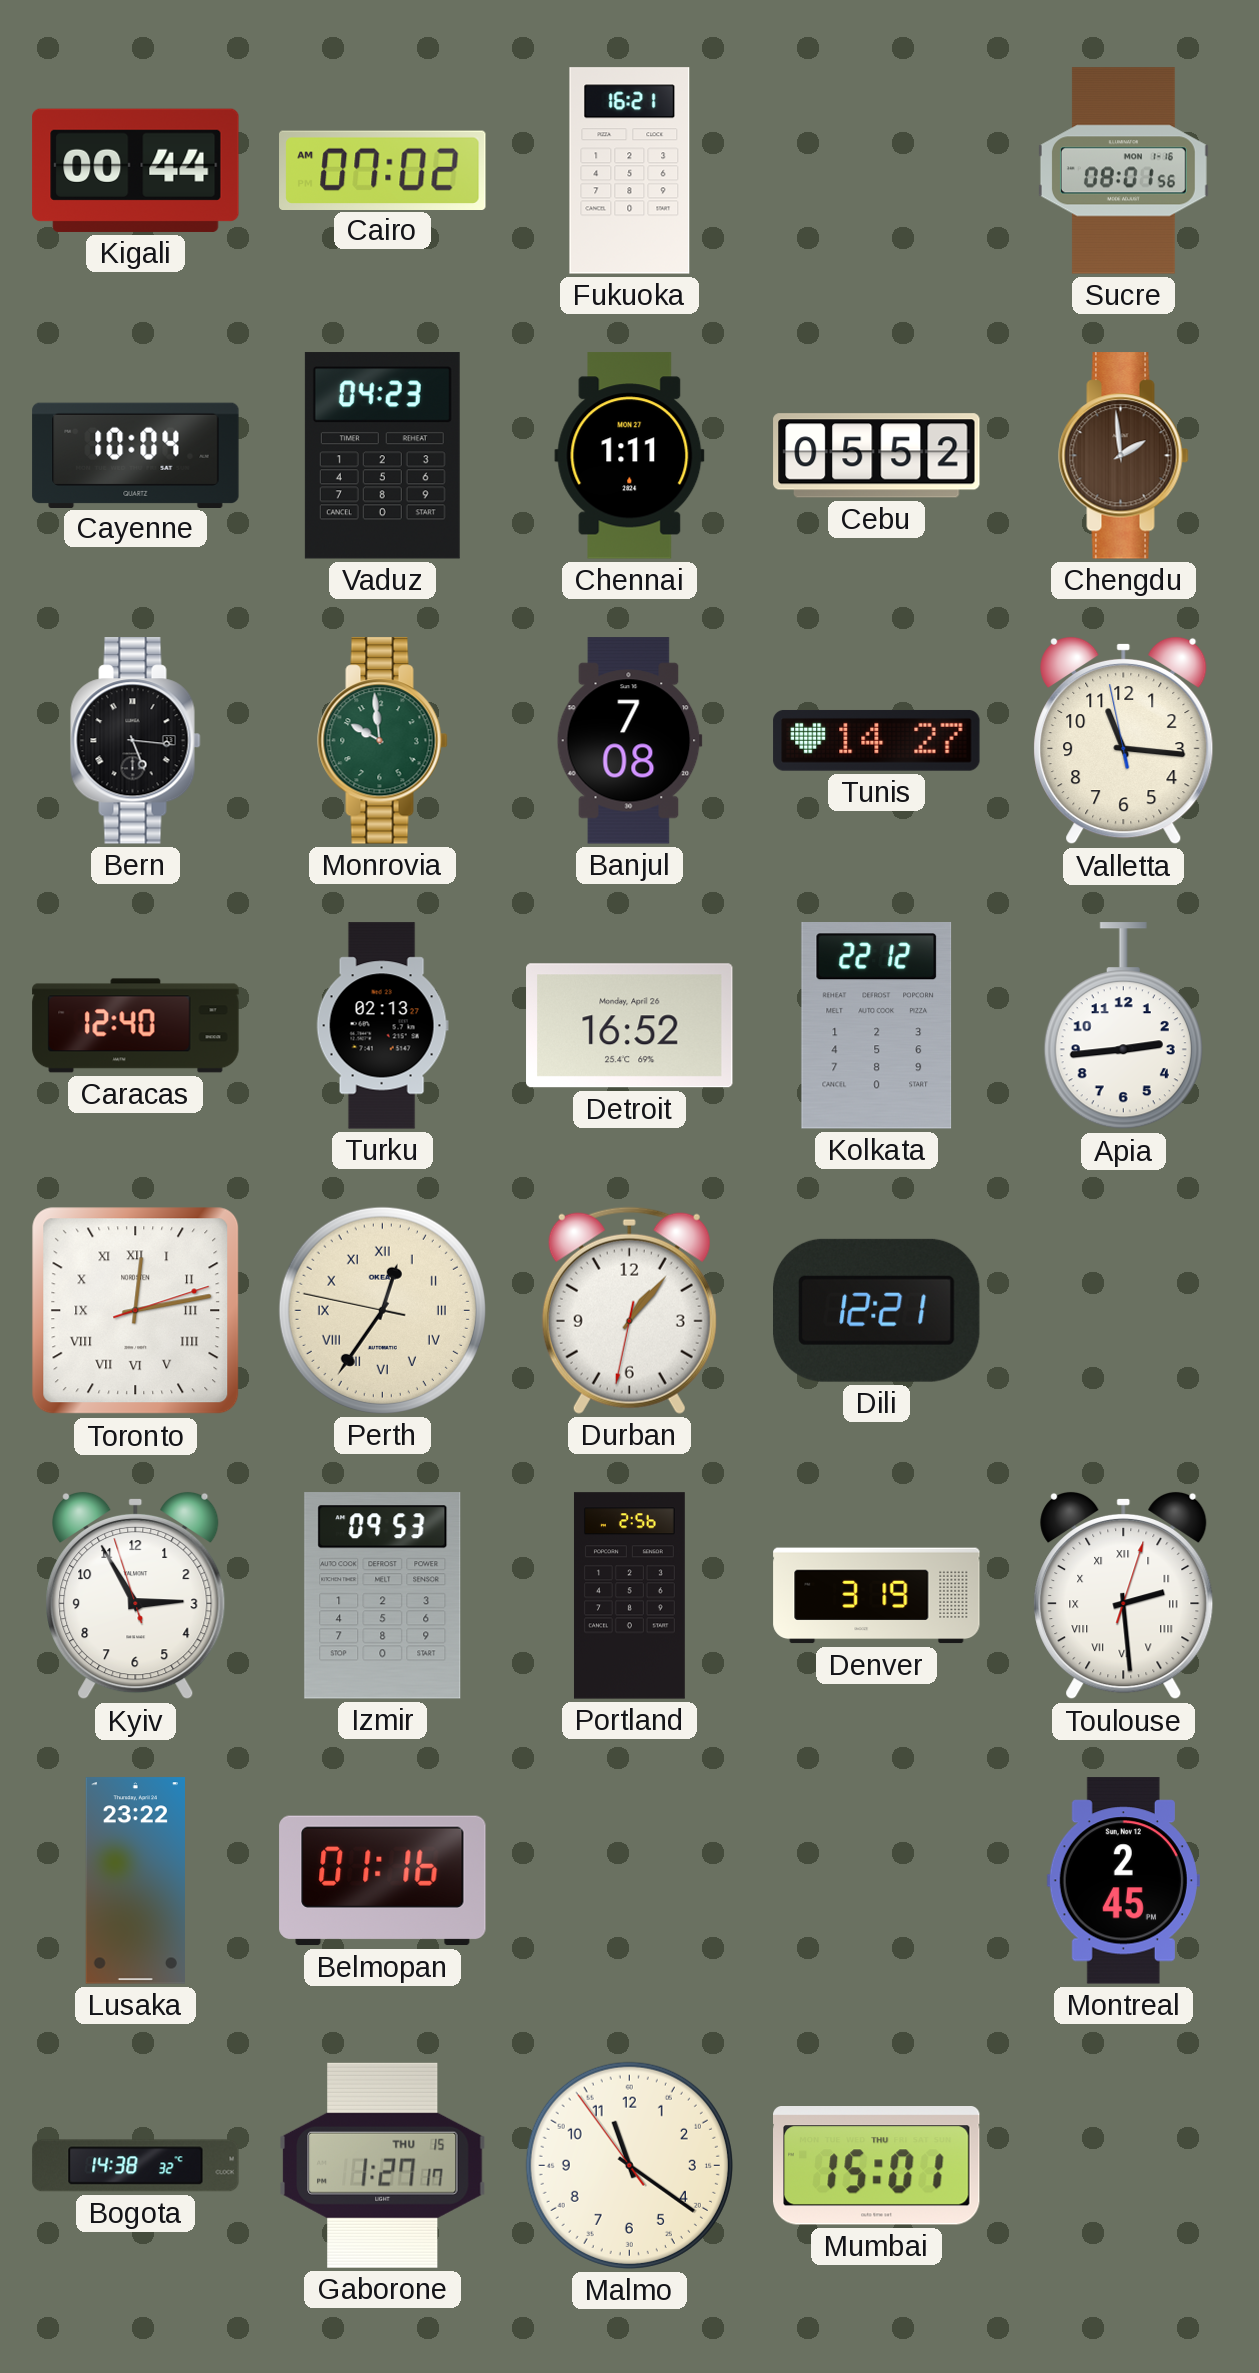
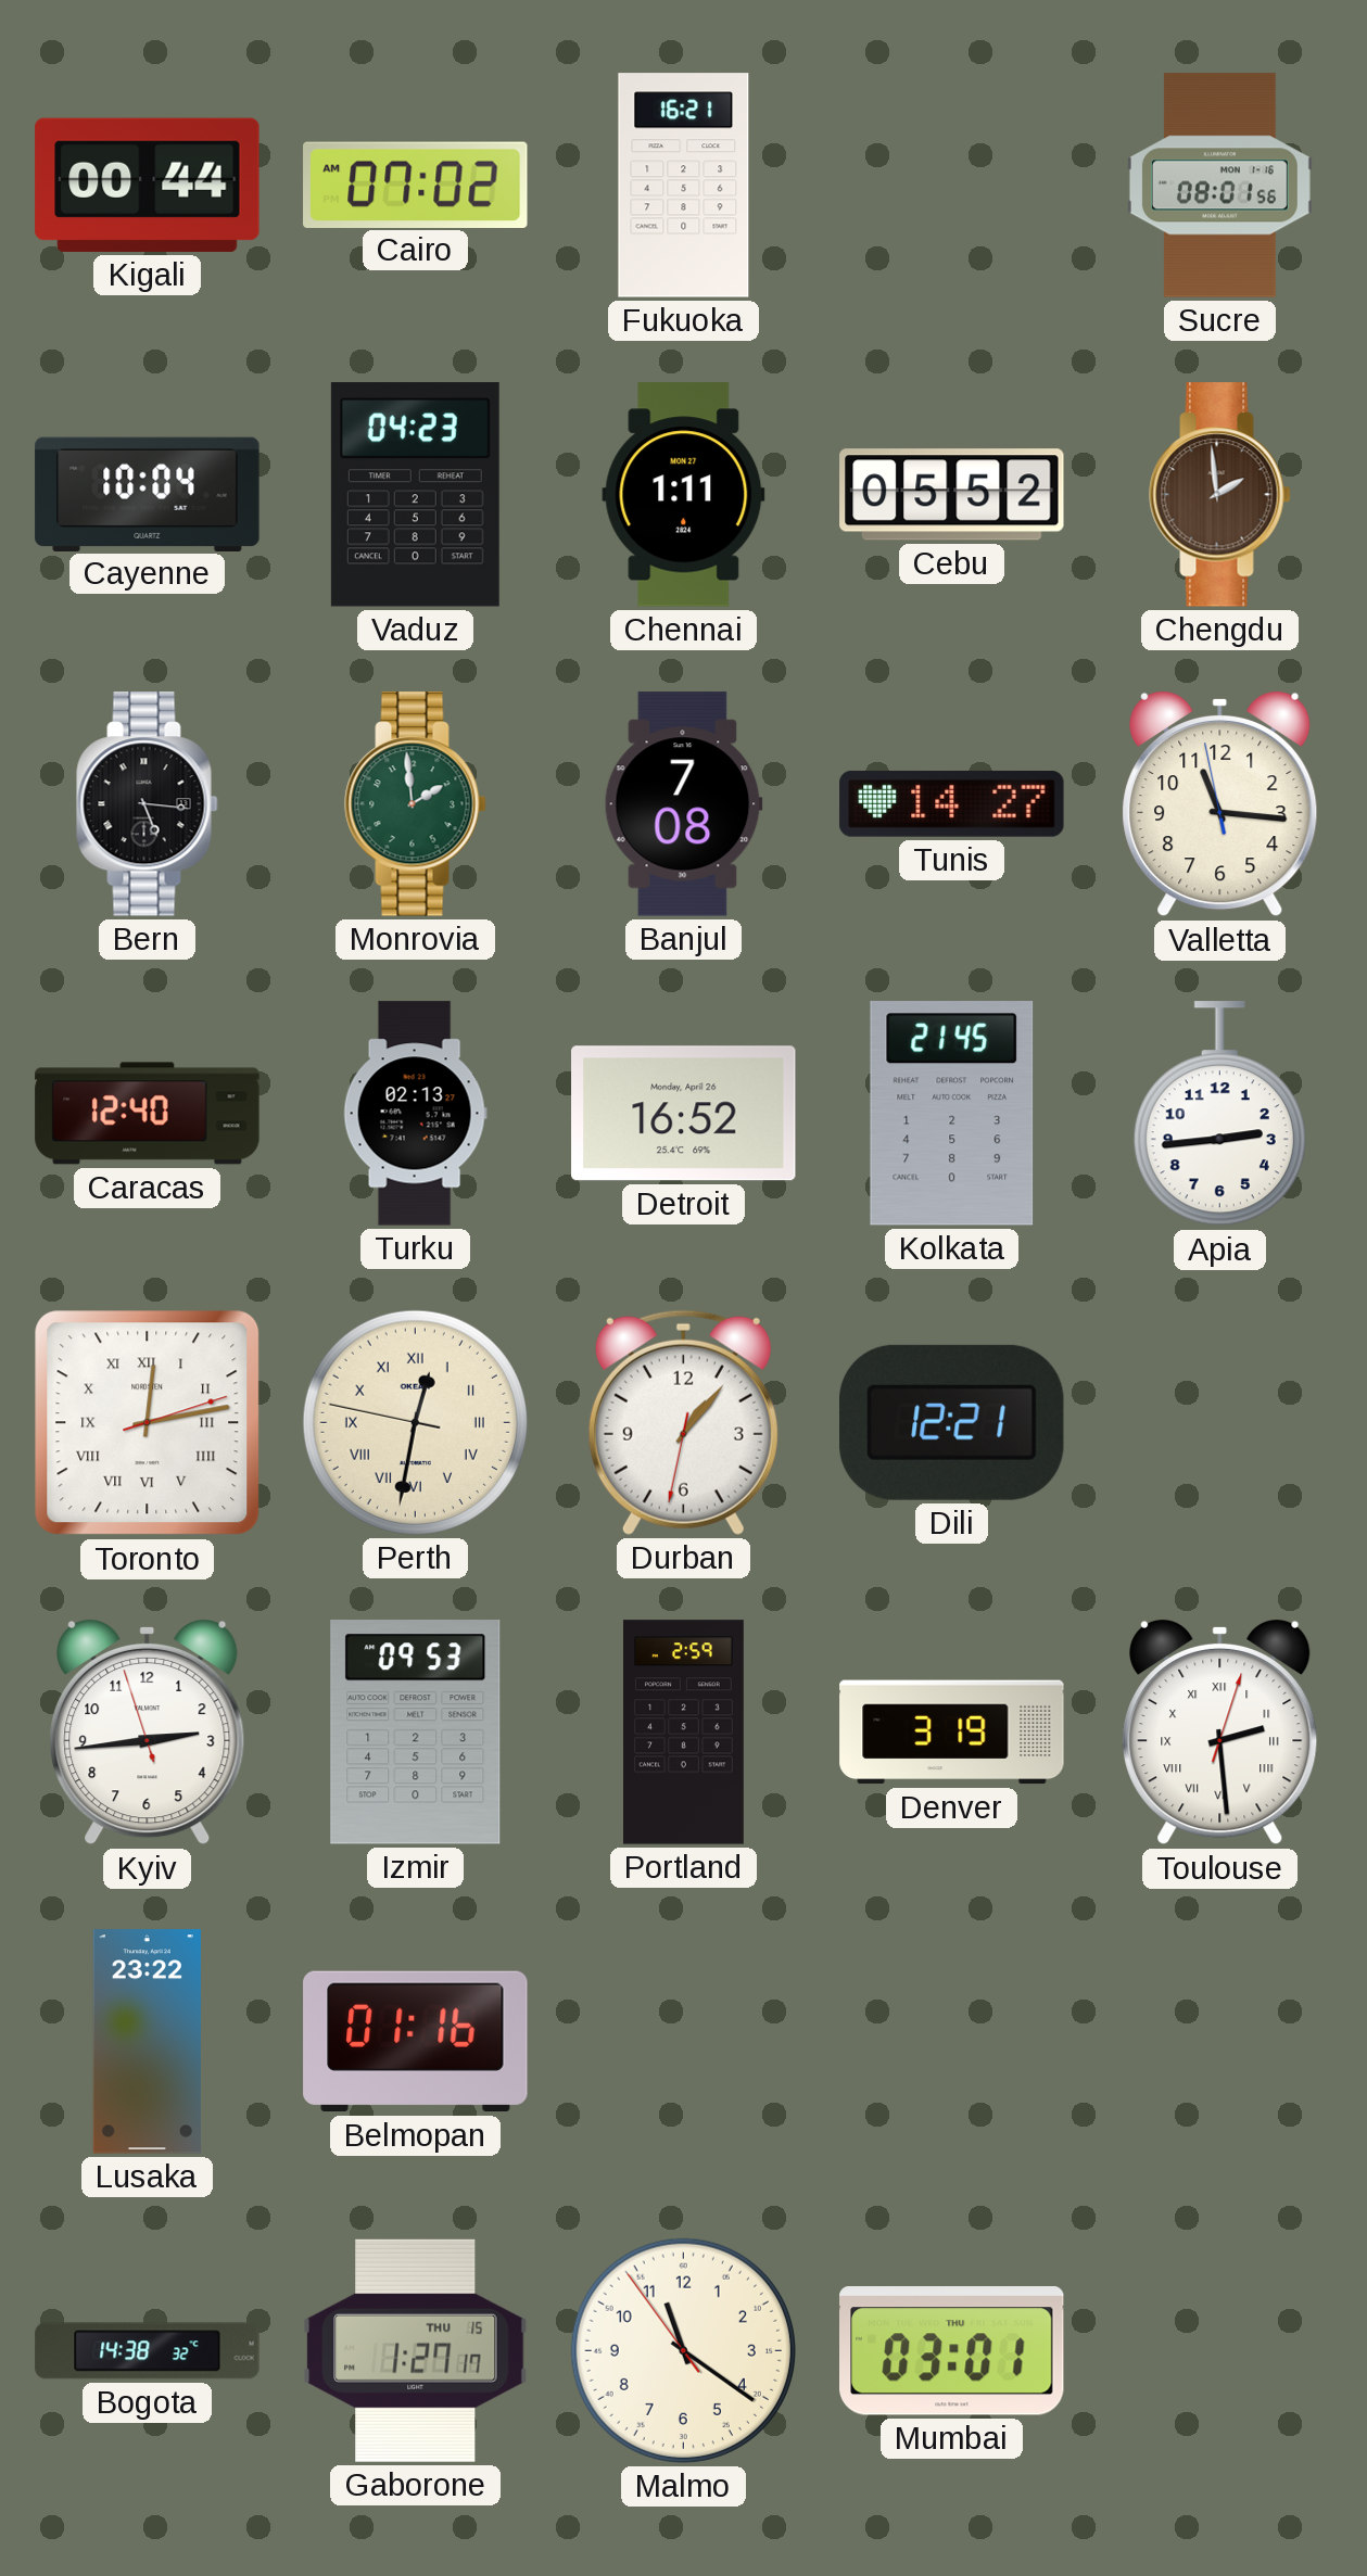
Monrovia: 9:59 -> 1:59
Kolkata: 22:12 -> 21:45
Perth: 12:35 -> 12:31
Kyiv: 2:54 -> 2:43
Portland: 2:56 -> 2:59
Montreal: 2:45 -> none
Mumbai: 15:01 -> 03:01
